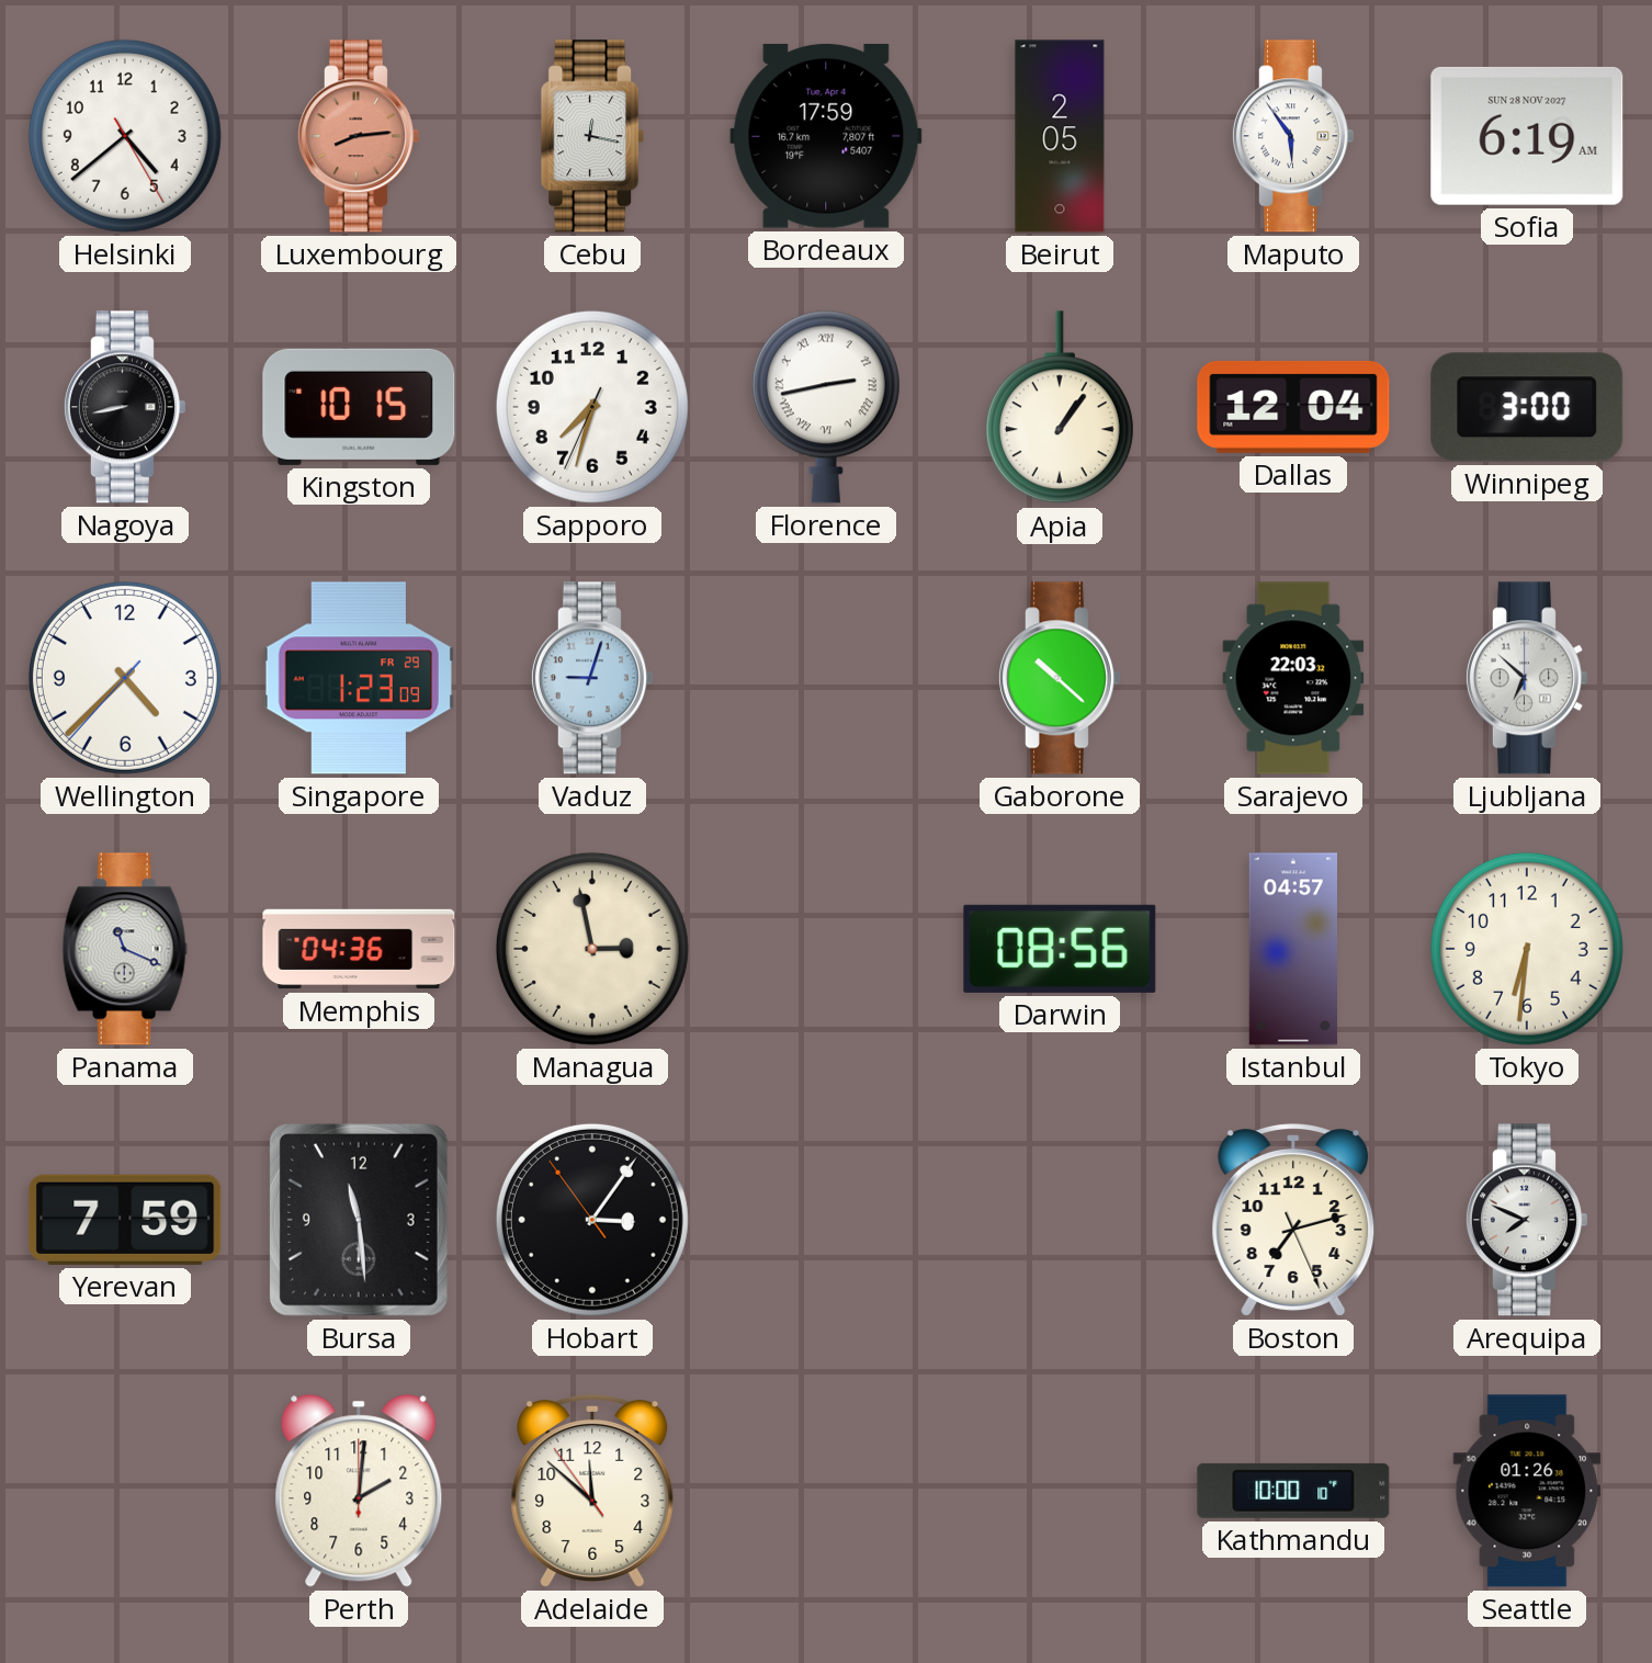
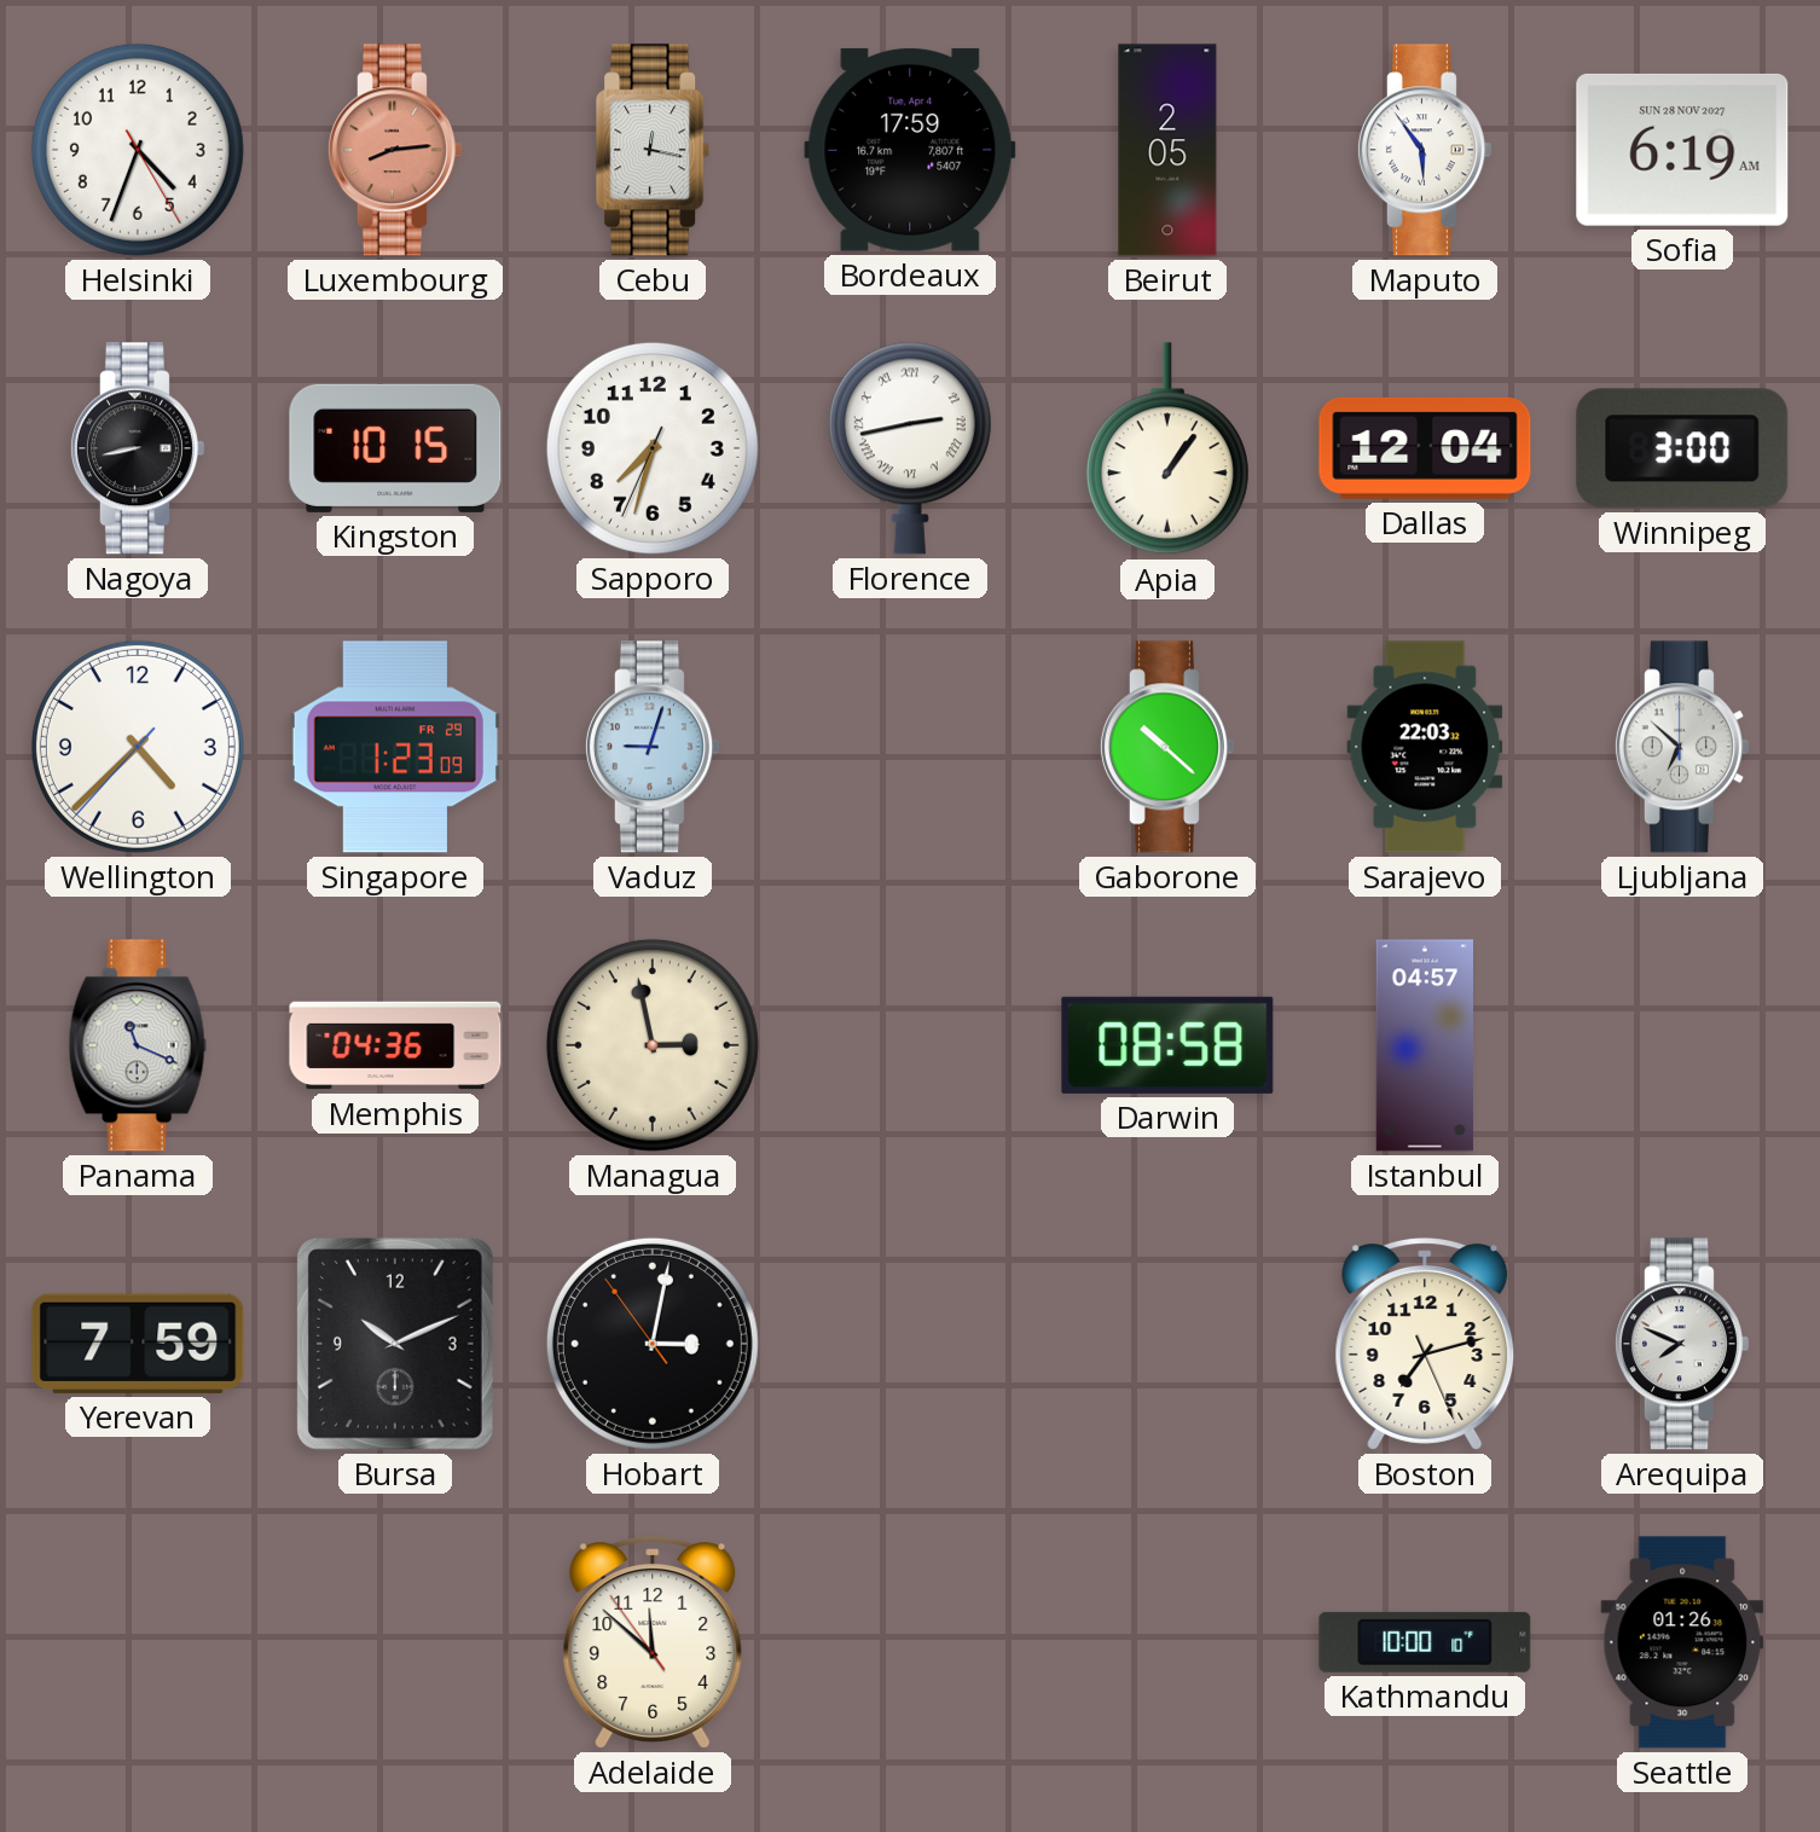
Helsinki: 4:38 -> 4:33
Darwin: 08:56 -> 08:58
Tokyo: 6:31 -> none
Bursa: 11:29 -> 10:11
Hobart: 3:05 -> 3:01
Perth: 2:01 -> none
